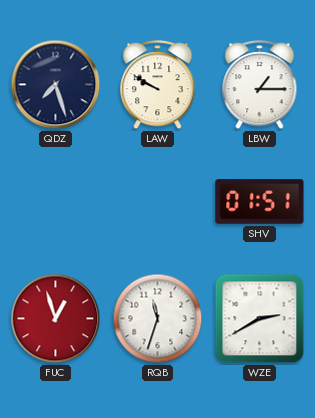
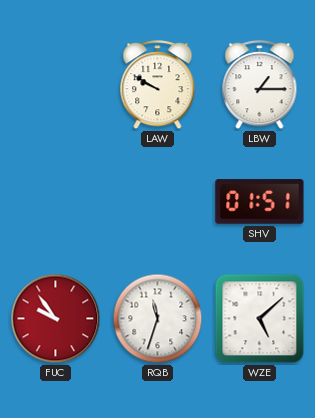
QDZ: 7:27 -> none
FUC: 12:57 -> 9:54
WZE: 2:40 -> 5:08
